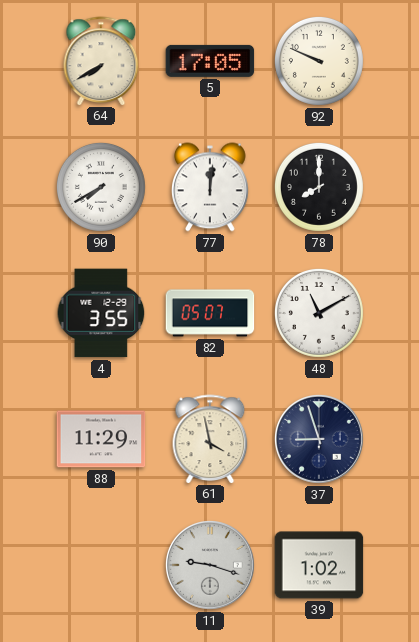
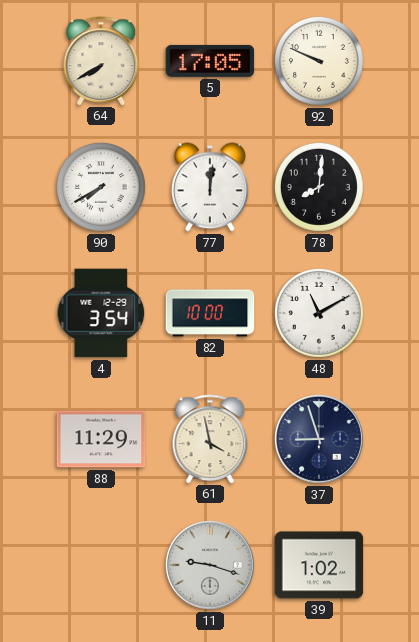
78: 8:00 -> 8:01
4: 3:55 -> 3:54
82: 05:07 -> 10:00
